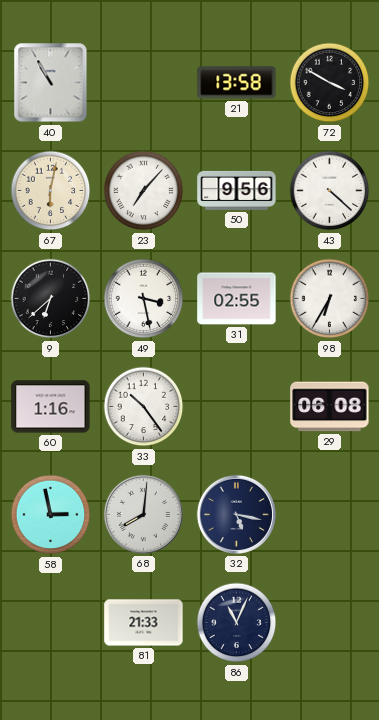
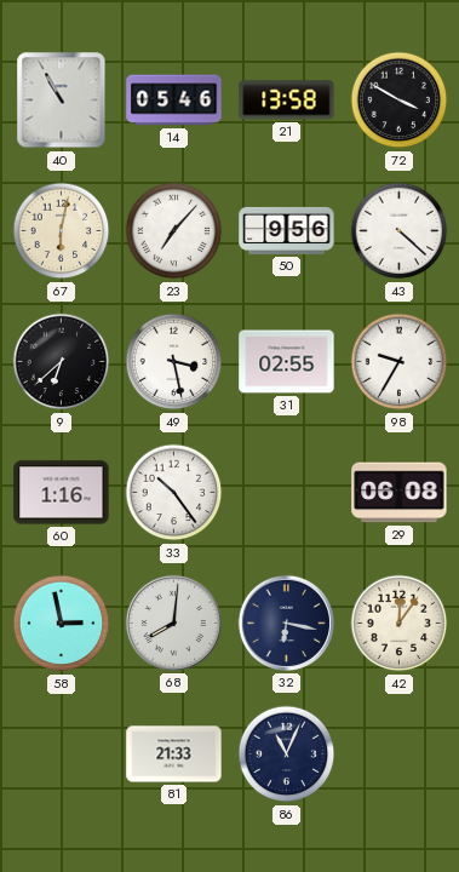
14: none -> 05:46
98: 6:35 -> 9:35
32: 5:17 -> 6:17
42: none -> 12:06
